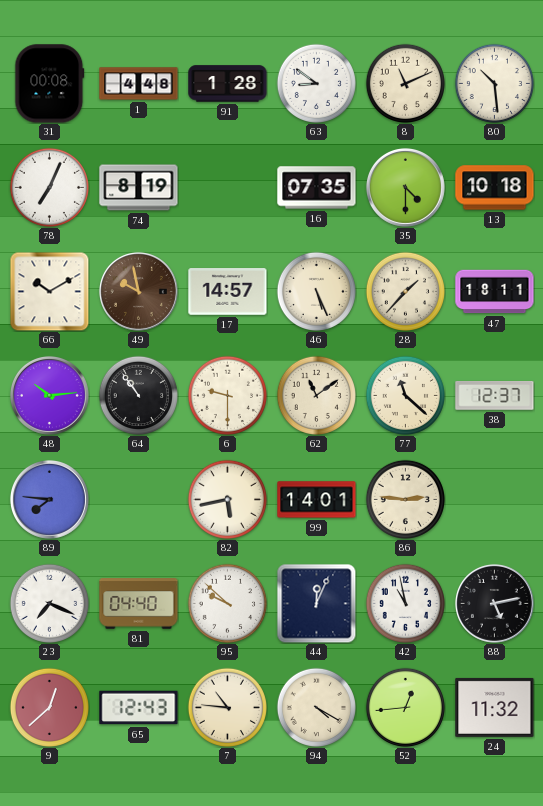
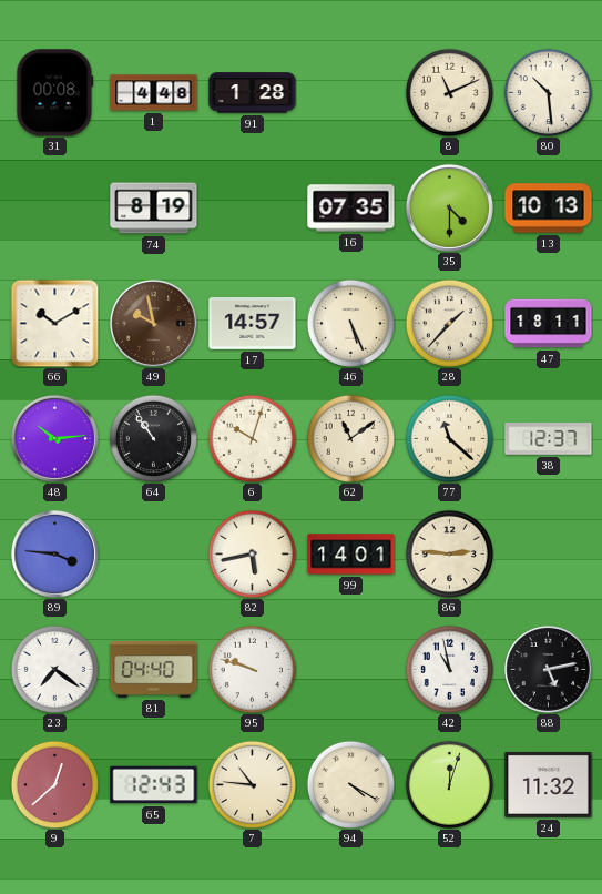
63: 8:51 -> none
78: 7:04 -> none
13: 10:18 -> 10:13
6: 9:30 -> 10:03
89: 7:46 -> 3:46
23: 7:19 -> 7:21
95: 9:52 -> 9:48
44: 12:04 -> none
52: 12:44 -> 12:03
